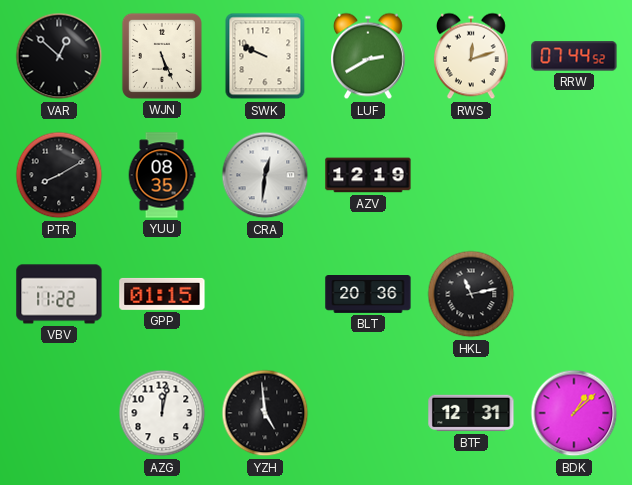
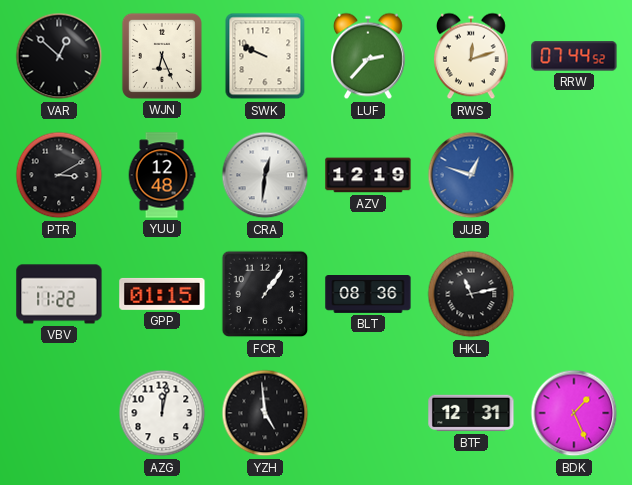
WJN: 5:26 -> 6:26
LUF: 2:40 -> 2:37
PTR: 8:10 -> 3:10
YUU: 08:35 -> 12:48
JUB: none -> 12:48
FCR: none -> 1:06
BLT: 20:36 -> 08:36
BDK: 1:08 -> 1:26
